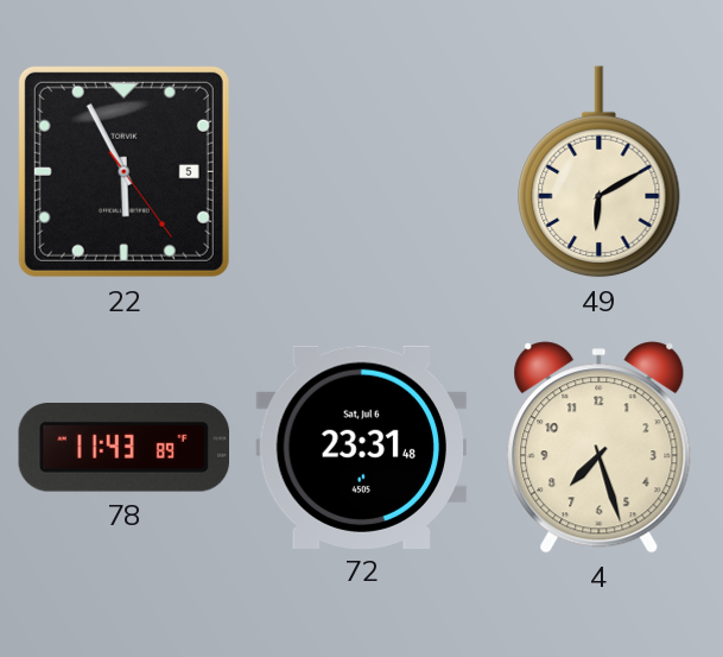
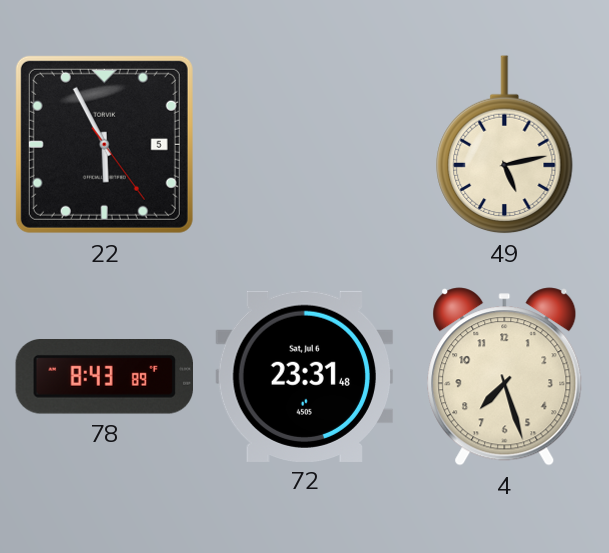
49: 6:10 -> 5:13
78: 11:43 -> 8:43
